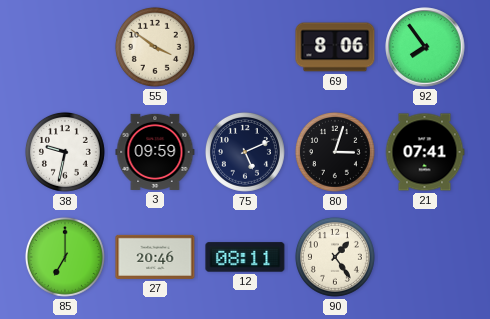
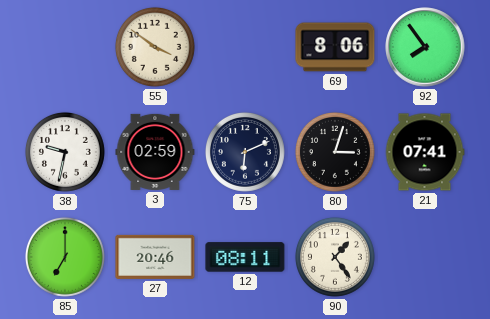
3: 09:59 -> 02:59
75: 5:11 -> 6:11
